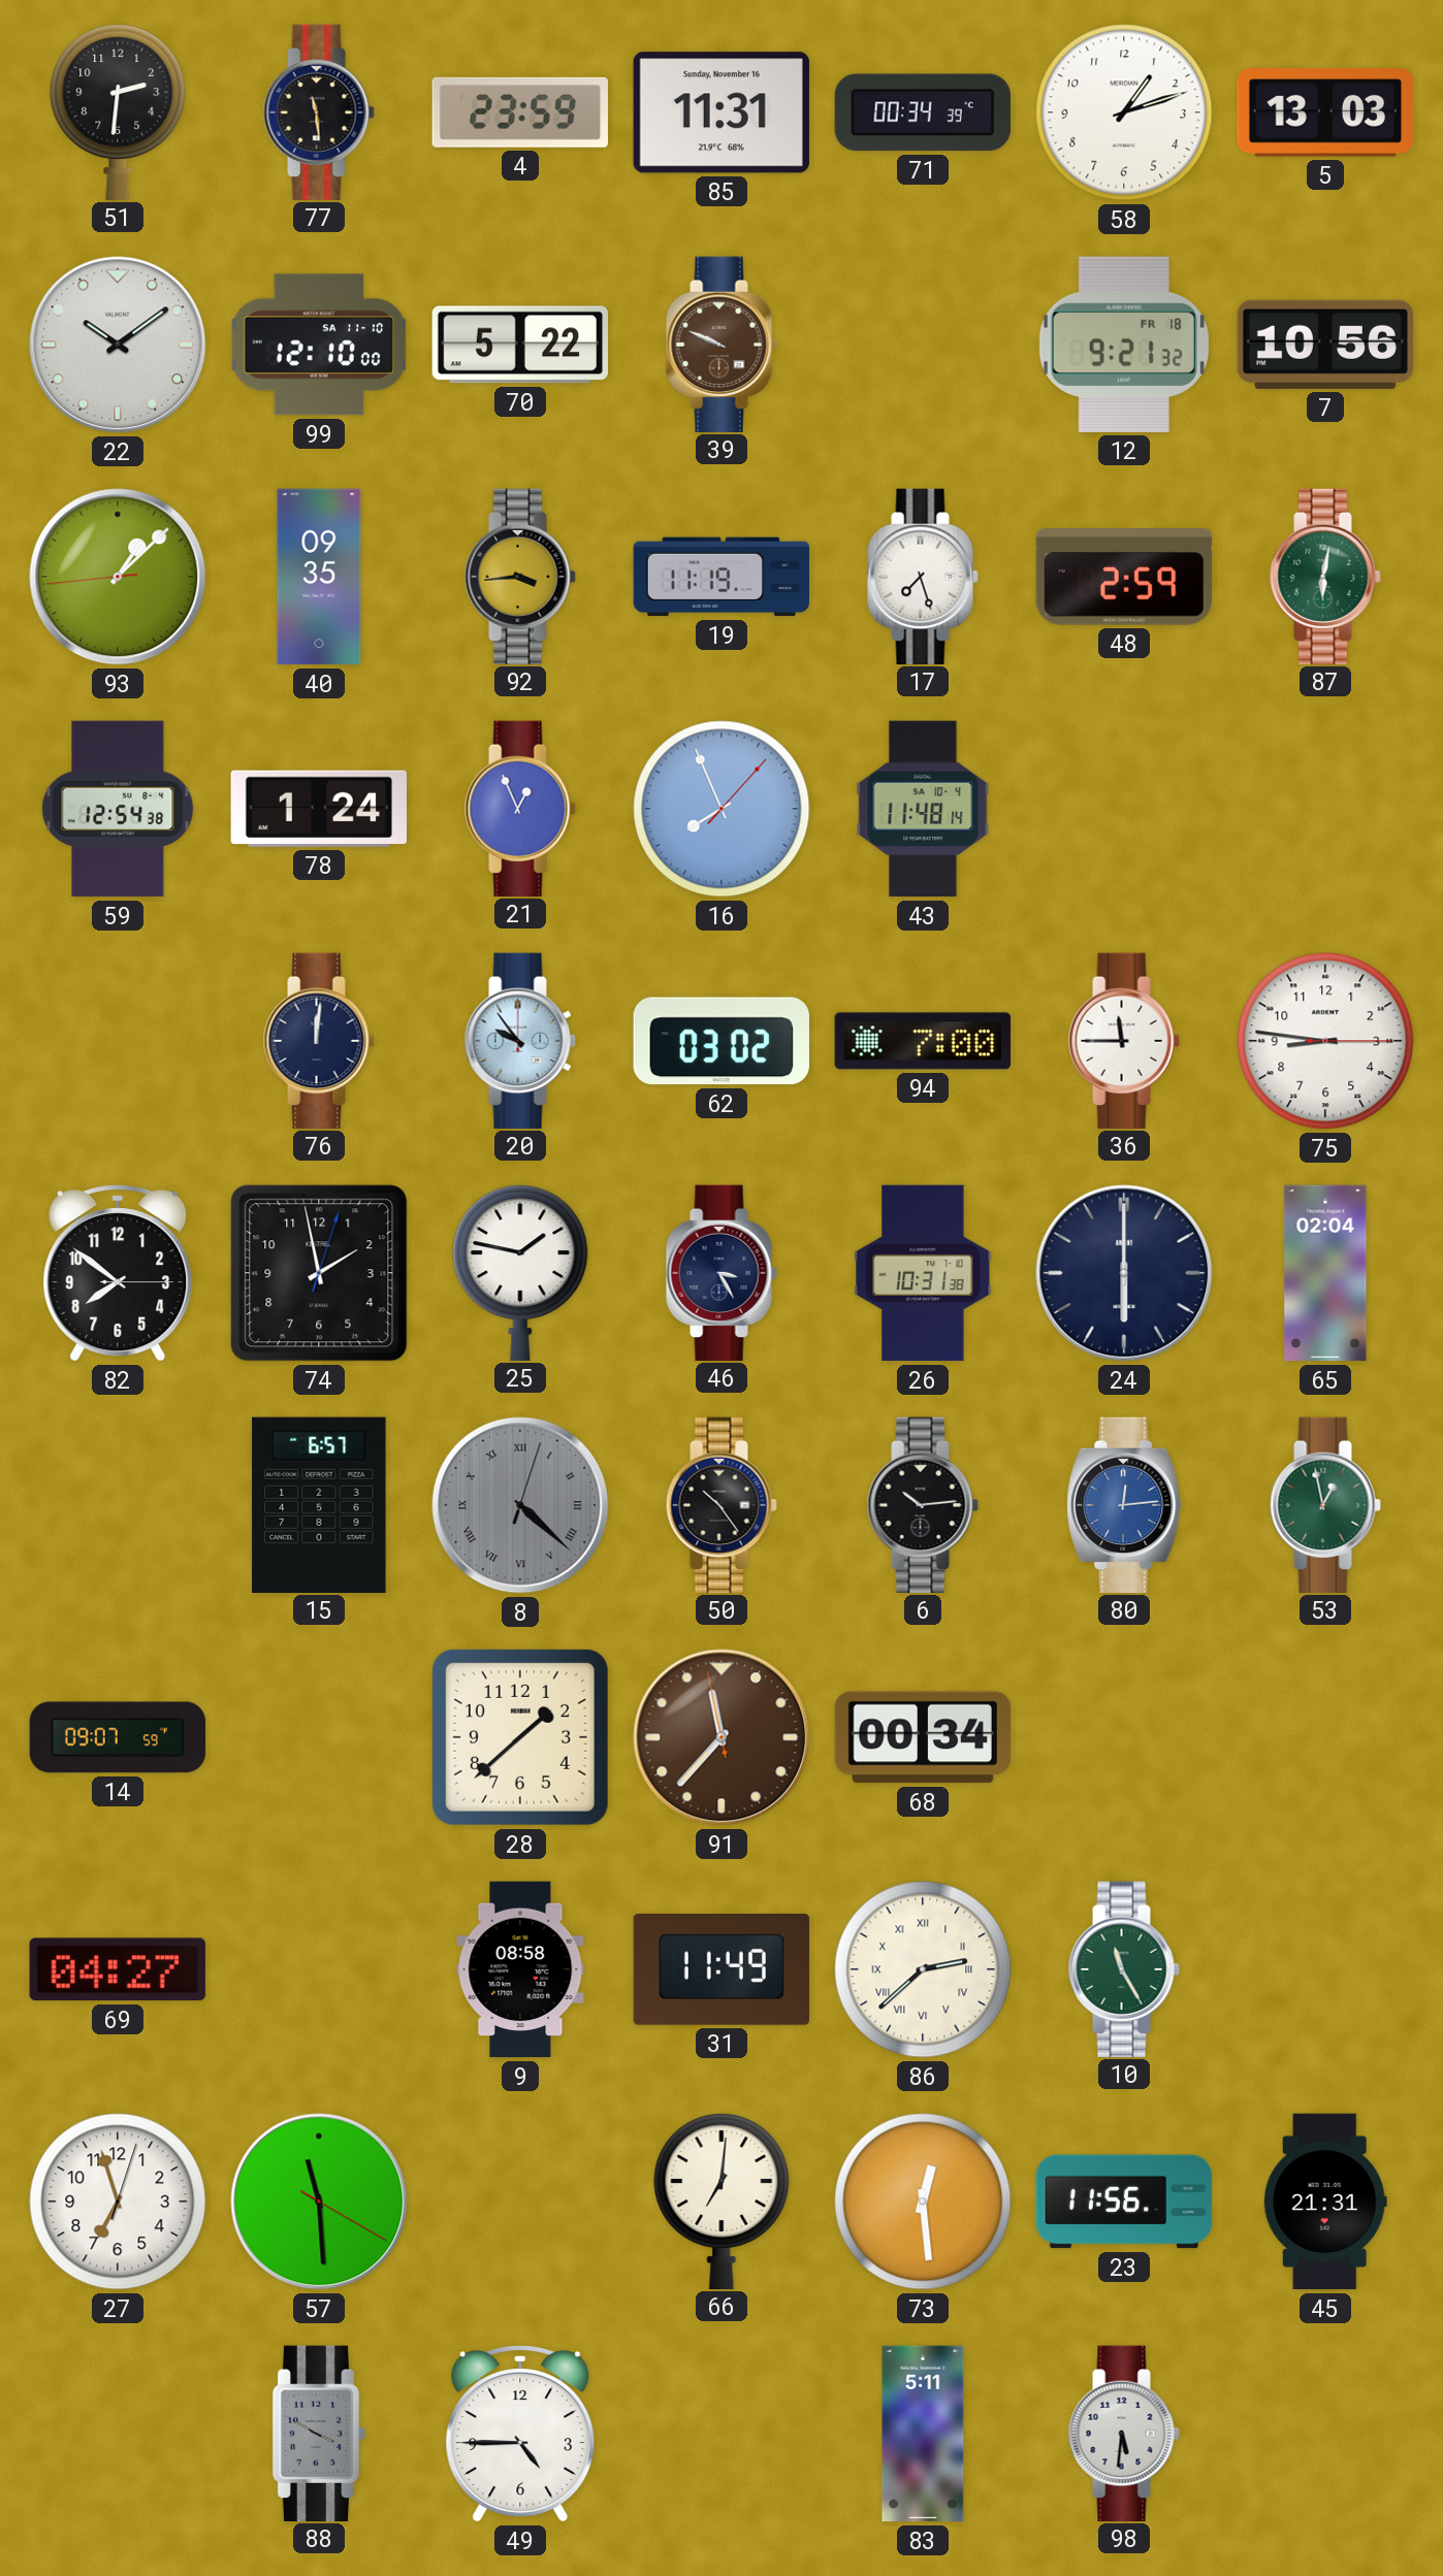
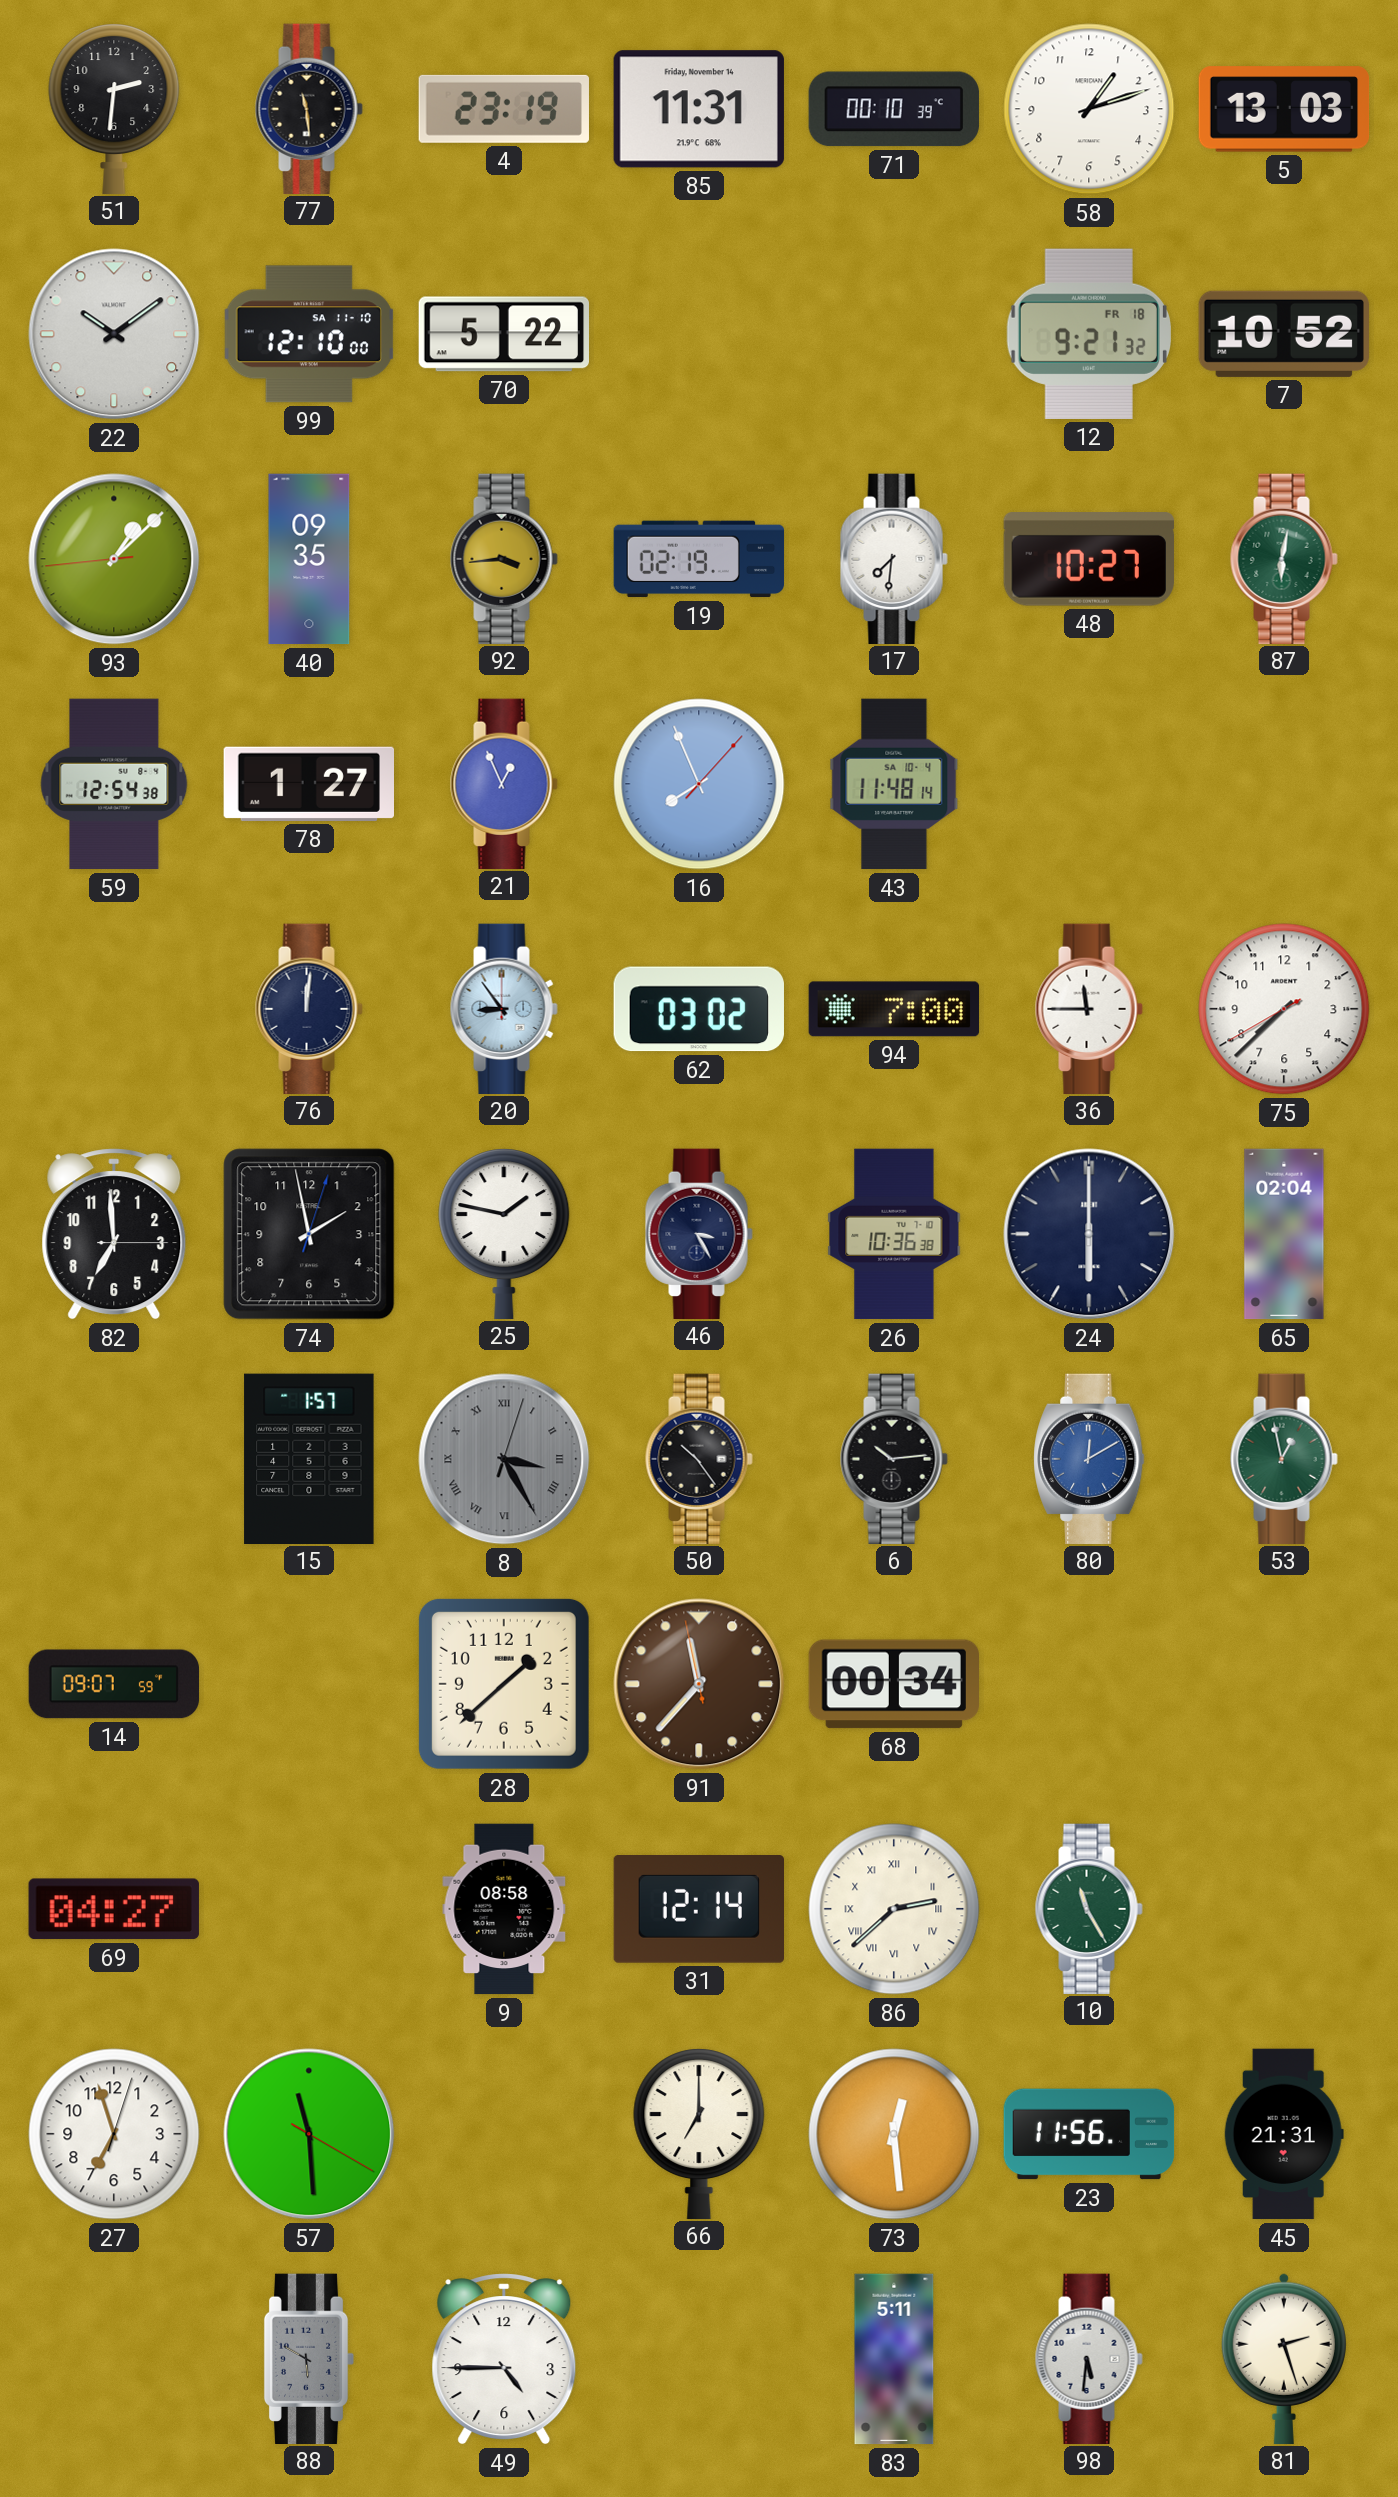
4: 23:59 -> 23:19
85 date: Sunday, November 16 -> Friday, November 14
71: 00:34 -> 00:10
39: 9:49 -> none
7: 10:56 -> 10:52
19: 11:19 -> 02:19
17: 7:27 -> 7:31
48: 2:59 -> 10:27
78: 1:24 -> 1:27
20: 9:54 -> 8:54
75: 8:46 -> 7:37
82: 7:51 -> 6:59
26: 10:31 -> 10:36
15: 6:57 -> 1:57
8: 4:22 -> 3:25
80: 12:14 -> 12:10
31: 11:49 -> 12:14
66: 7:01 -> 7:00
88: 3:50 -> 5:50
81: none -> 2:27
